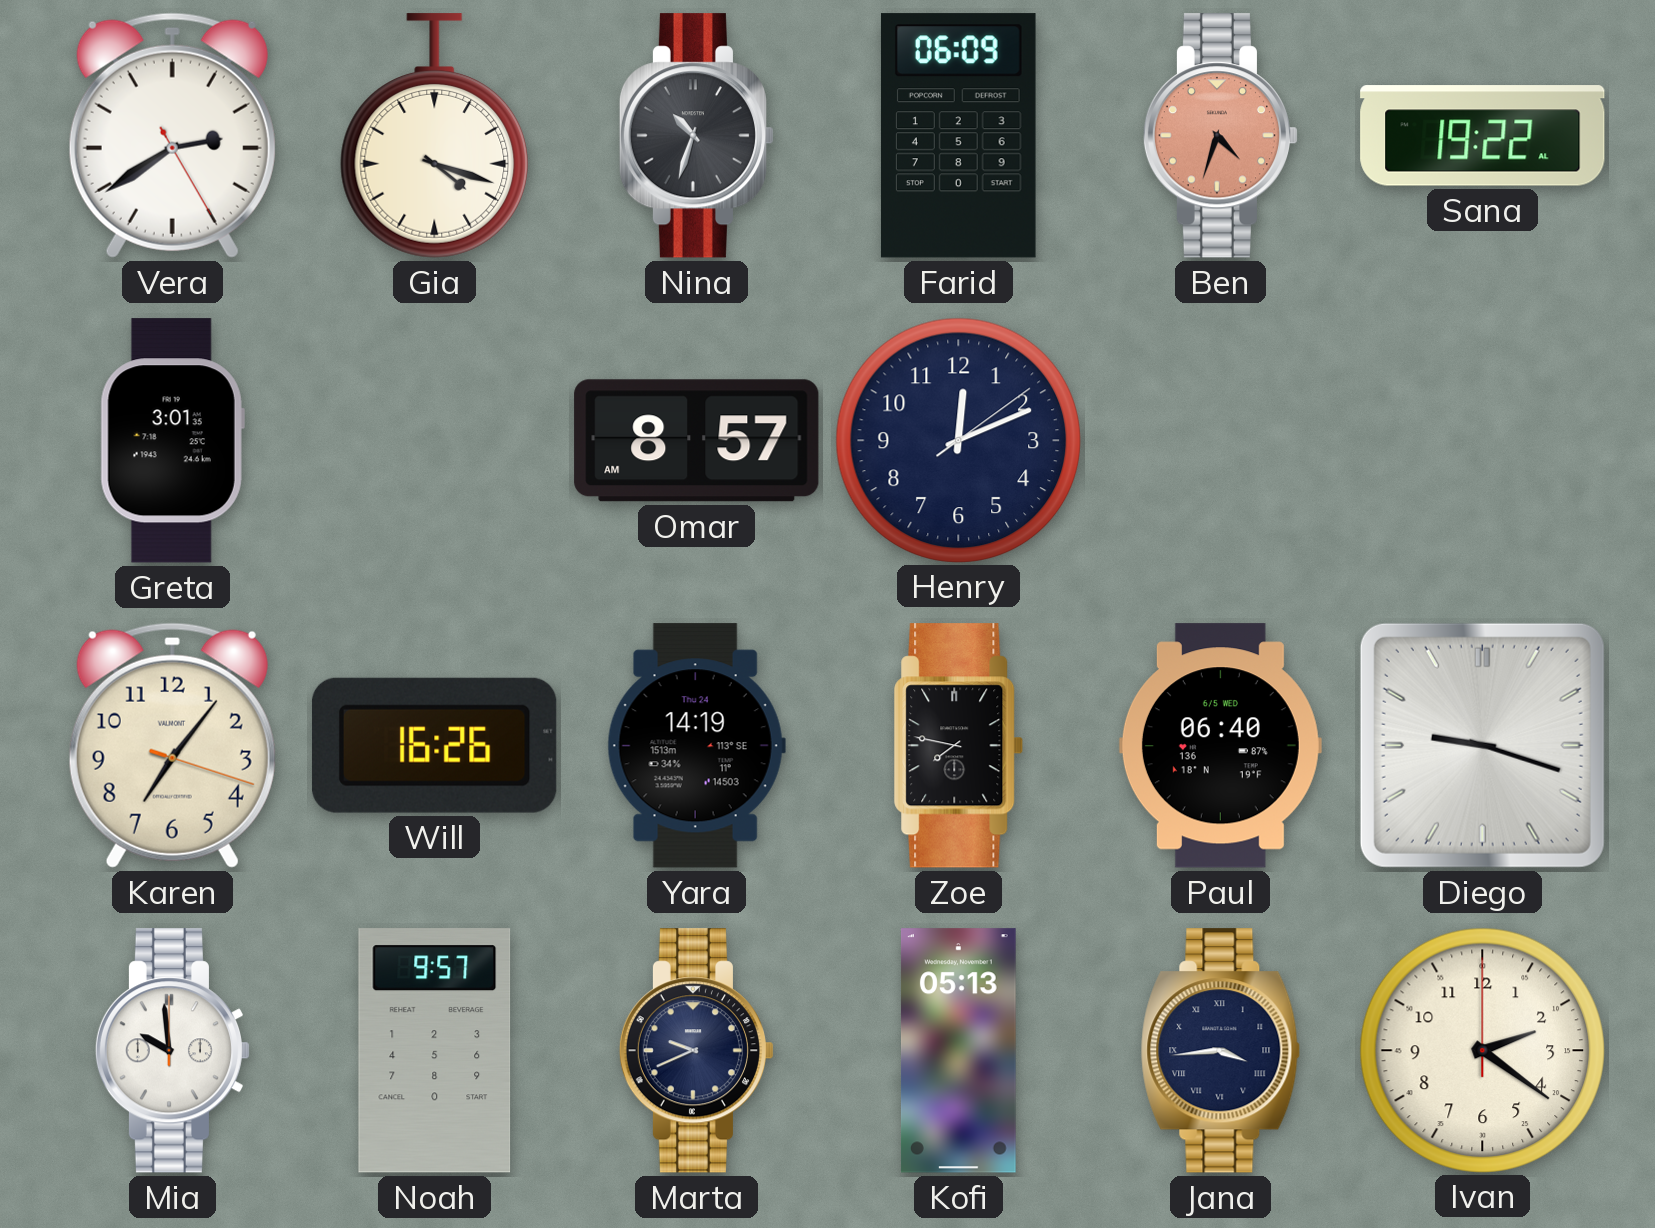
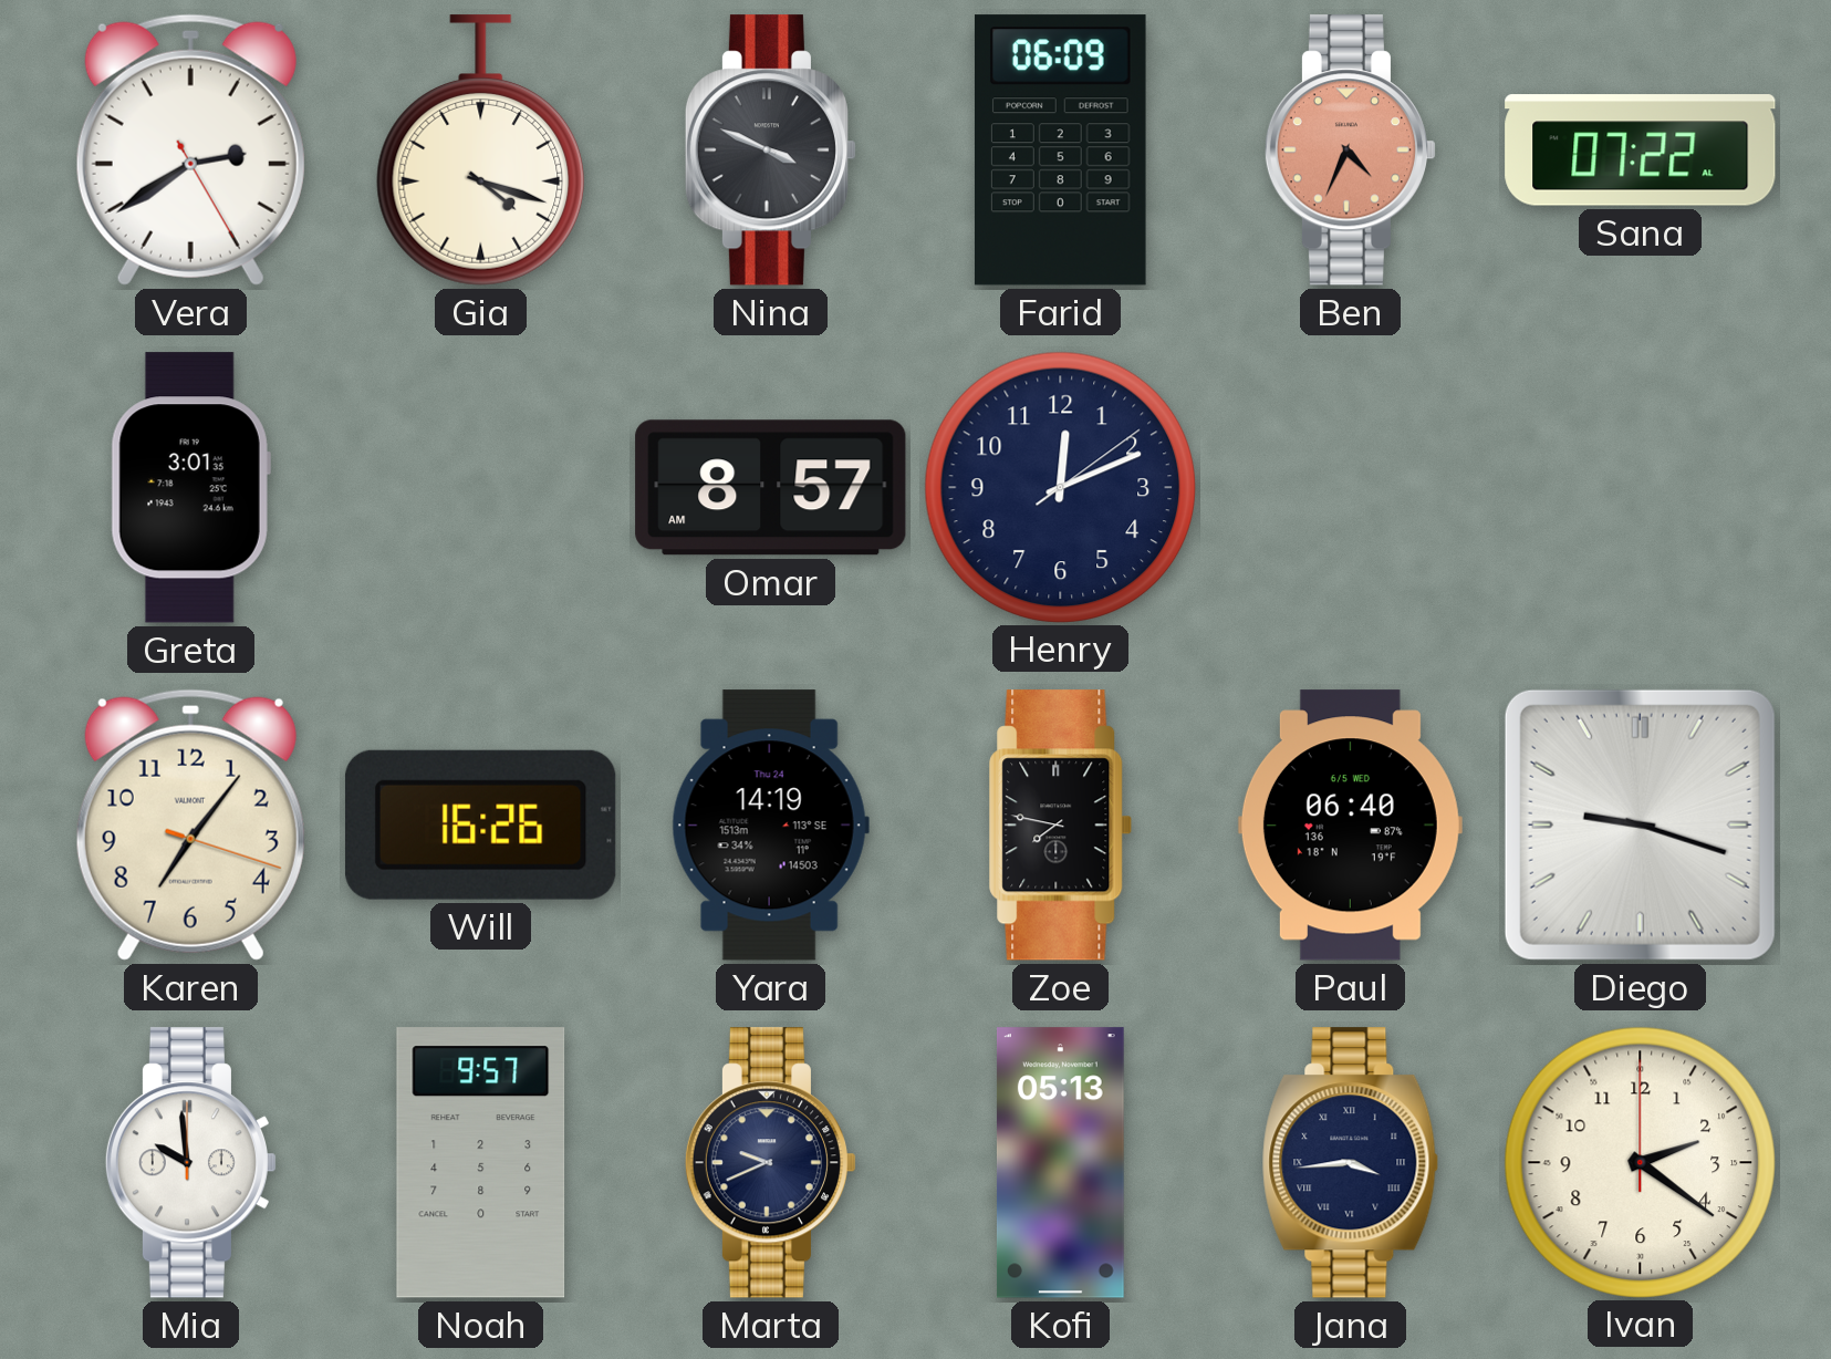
Nina: 10:33 -> 3:49
Ben: 4:33 -> 4:34
Sana: 19:22 -> 07:22
